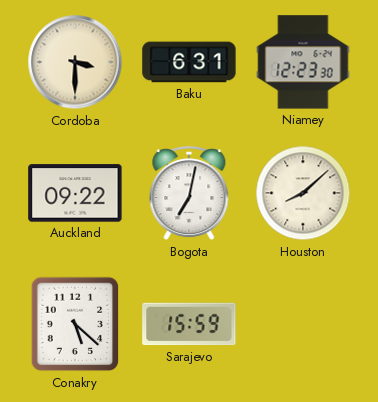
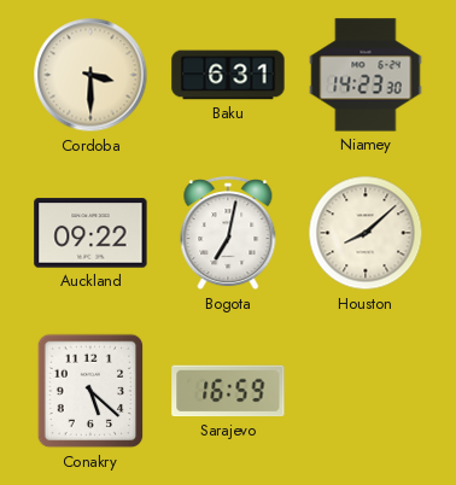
Niamey: 12:23 -> 14:23
Sarajevo: 15:59 -> 16:59
